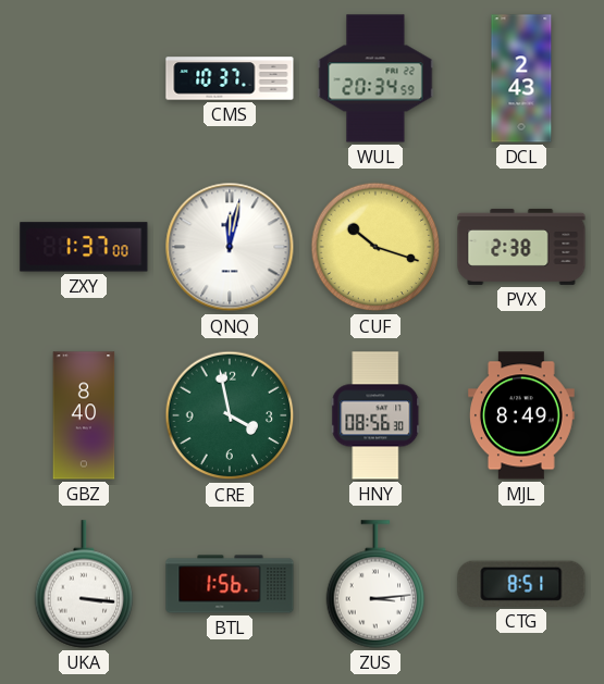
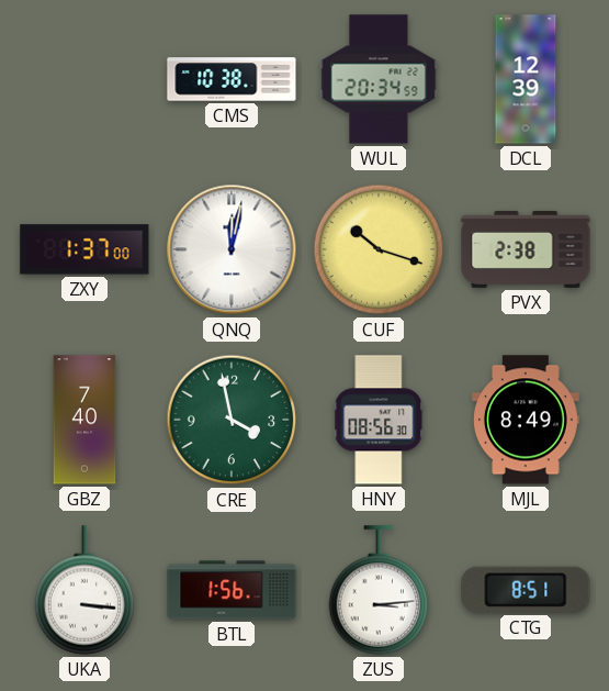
CMS: 10:37 -> 10:38
DCL: 2:43 -> 12:39
GBZ: 8:40 -> 7:40
